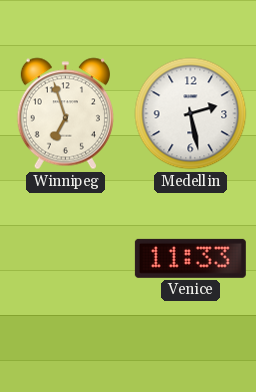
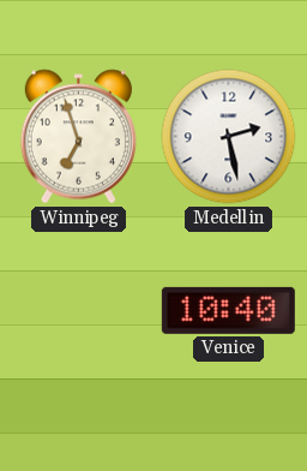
Venice: 11:33 -> 10:40
